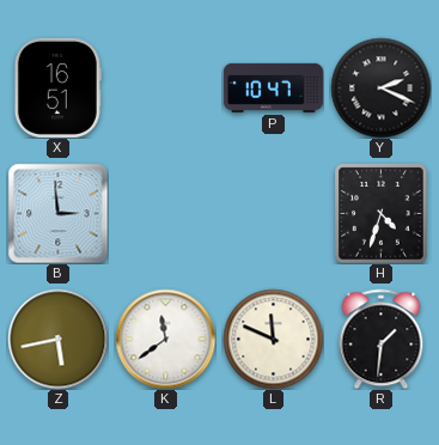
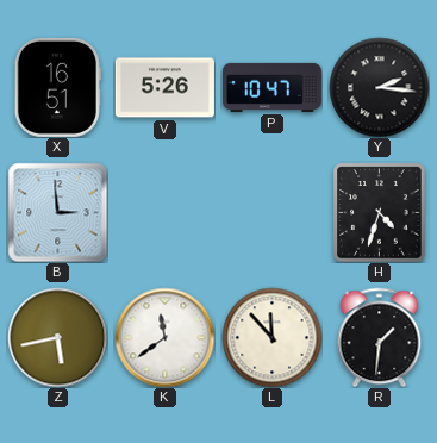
V: none -> 5:26
Y: 2:19 -> 2:16
L: 11:49 -> 11:53
